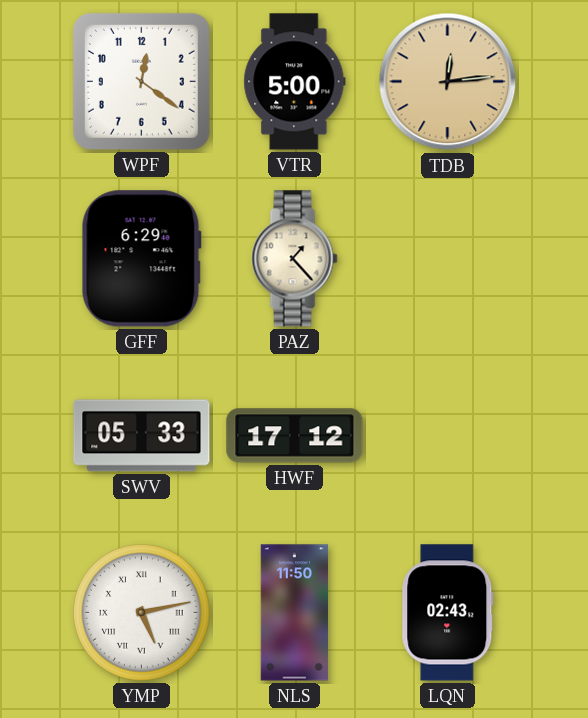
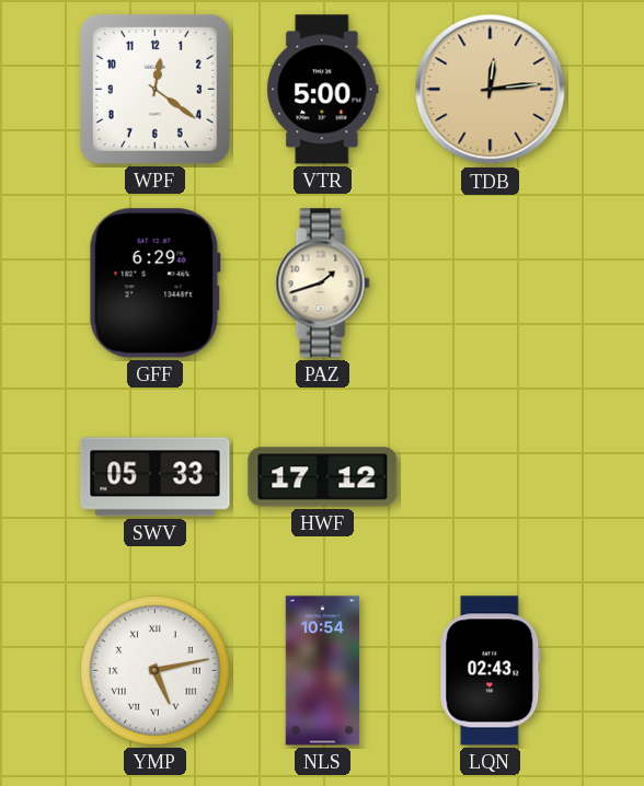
PAZ: 1:23 -> 1:42
NLS: 11:50 -> 10:54
